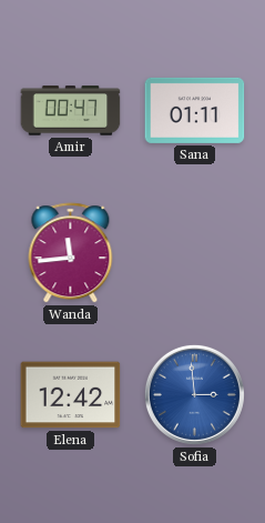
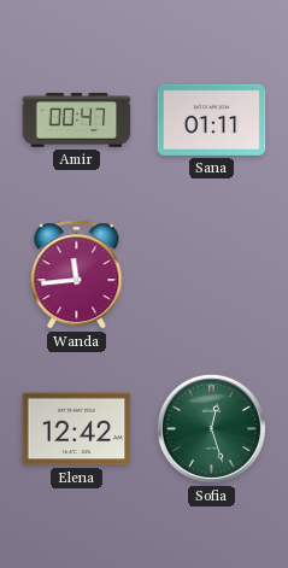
Sofia: 2:59 -> 12:27
Sofia dial: blue -> green
